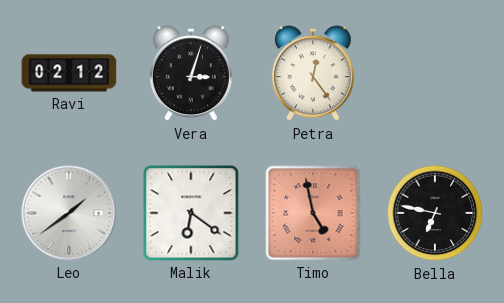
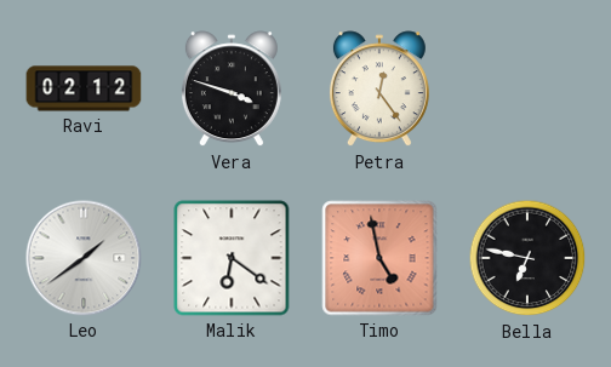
Vera: 3:03 -> 3:48
